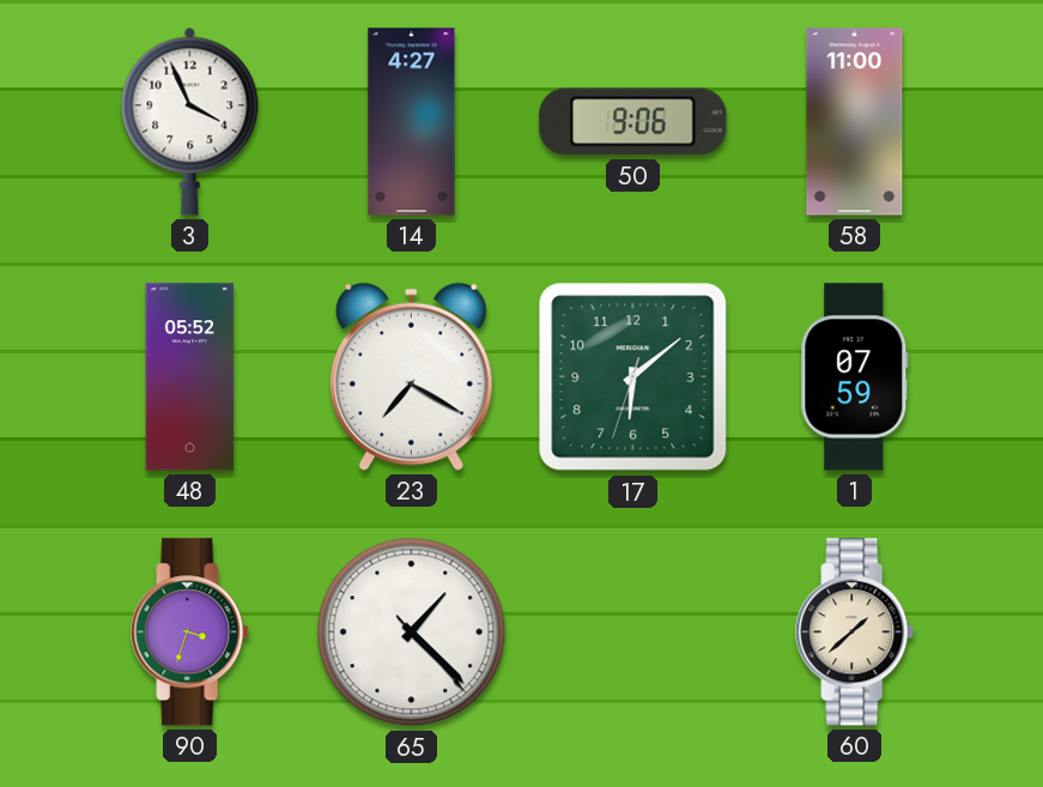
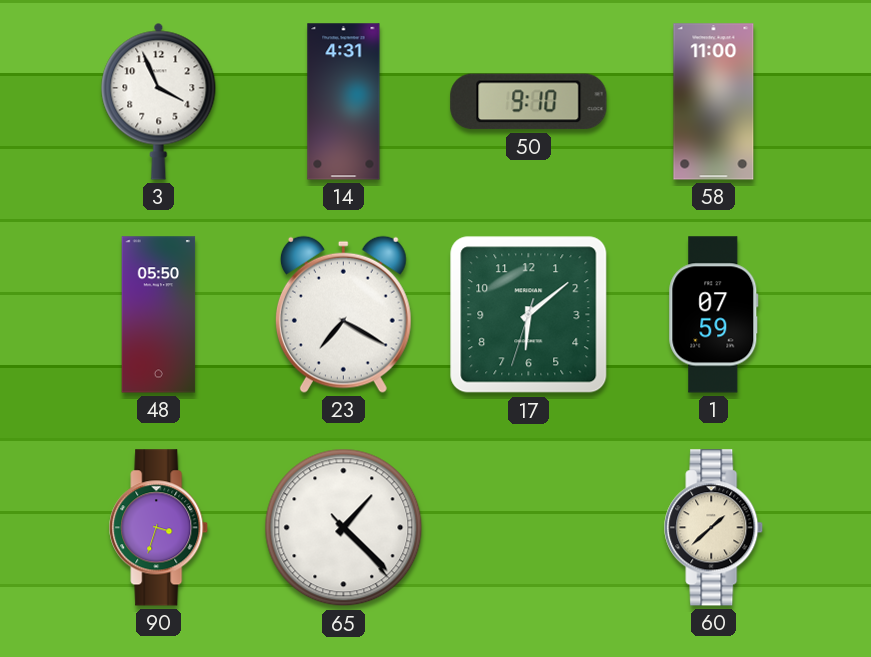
14: 4:27 -> 4:31
50: 9:06 -> 9:10
48: 05:52 -> 05:50
